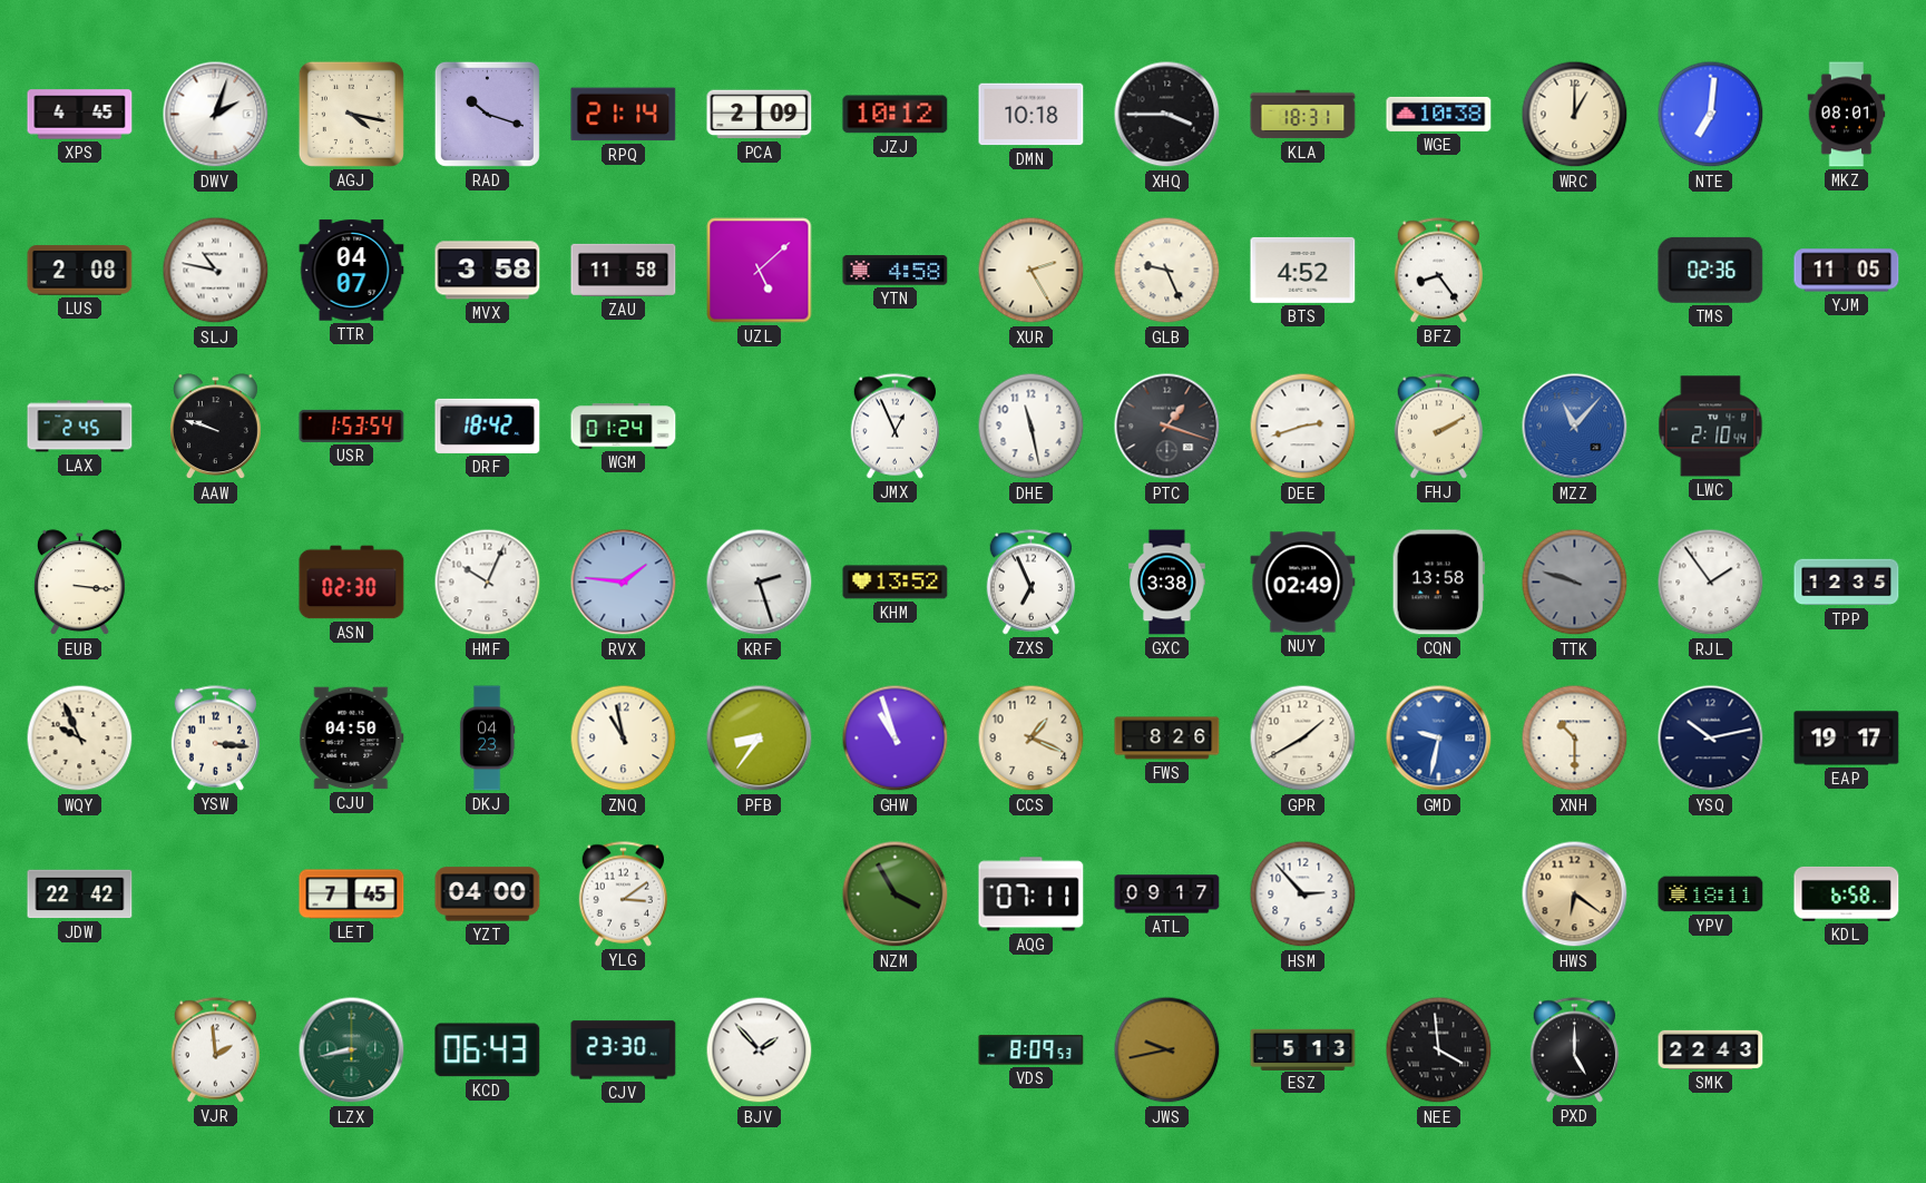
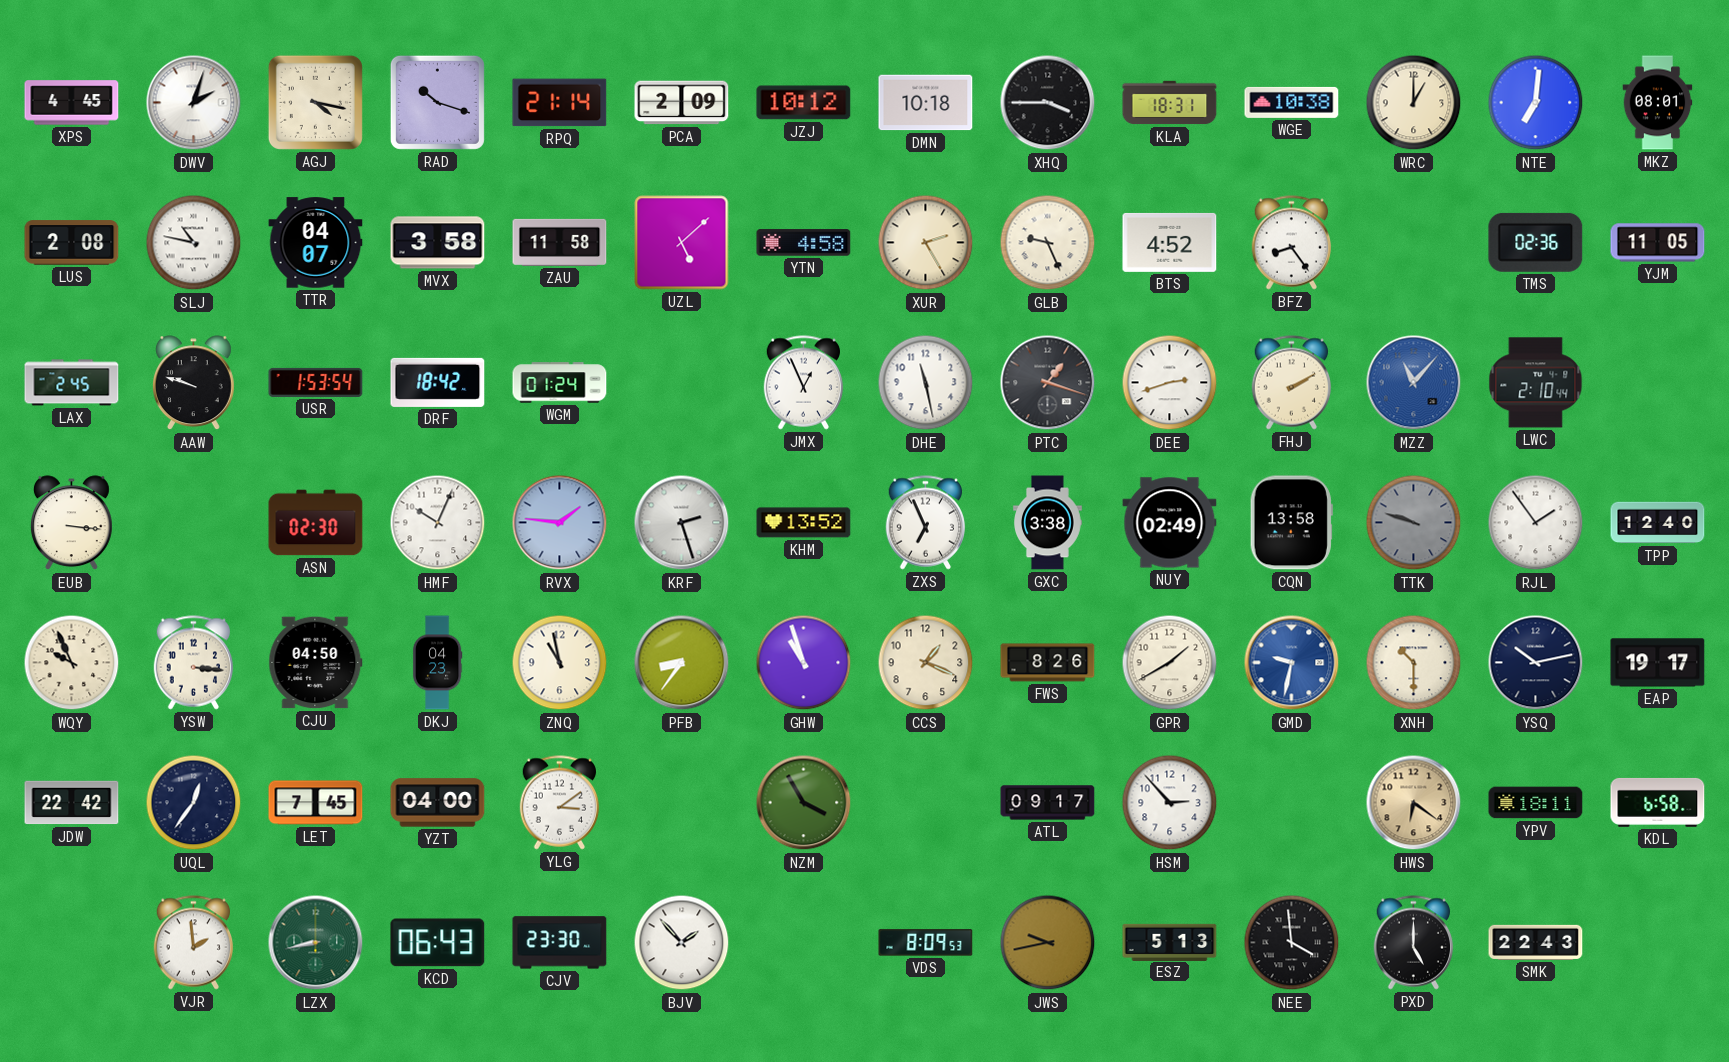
TPP: 12:35 -> 12:40
UQL: none -> 12:36
AQG: 07:11 -> none
